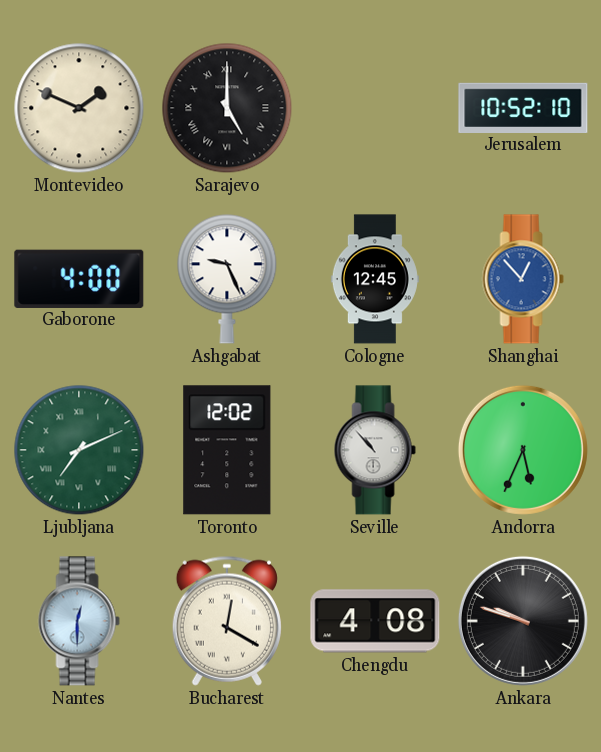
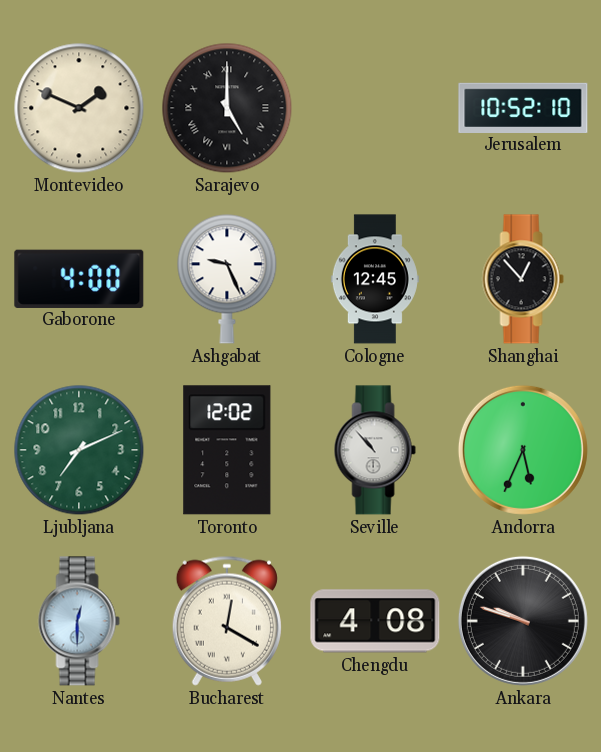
Shanghai dial: blue -> black
Ljubljana numerals: Roman -> Arabic
